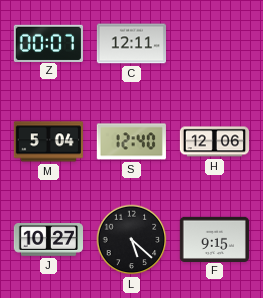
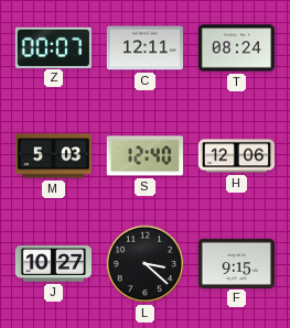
T: none -> 08:24
M: 5:04 -> 5:03
L: 5:22 -> 3:22
